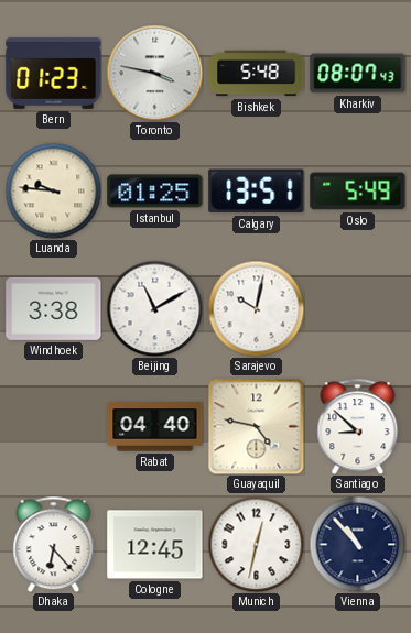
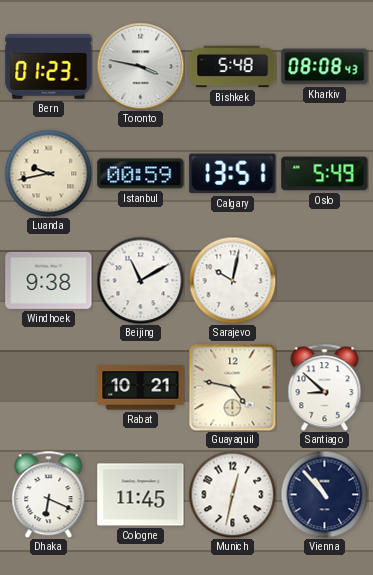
Kharkiv: 08:07 -> 08:08
Luanda: 9:46 -> 9:43
Istanbul: 01:25 -> 00:59
Windhoek: 3:38 -> 9:38
Rabat: 04:40 -> 10:21
Dhaka: 6:23 -> 6:19
Cologne: 12:45 -> 11:45
